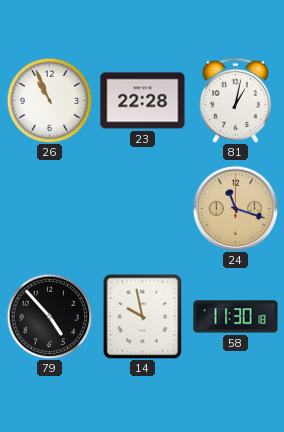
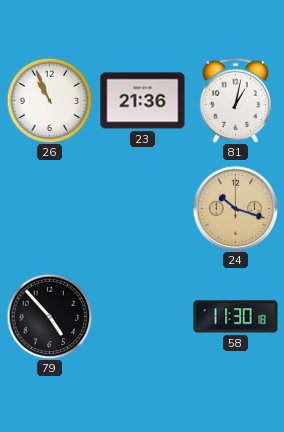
23: 22:28 -> 21:36
24: 11:18 -> 10:18
14: 9:58 -> none
